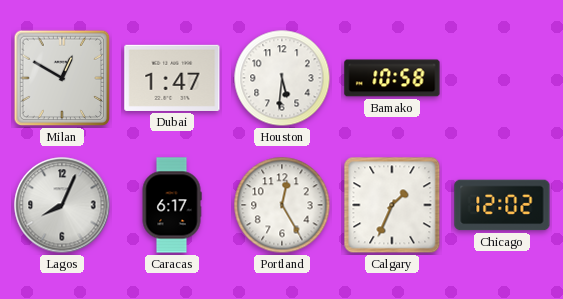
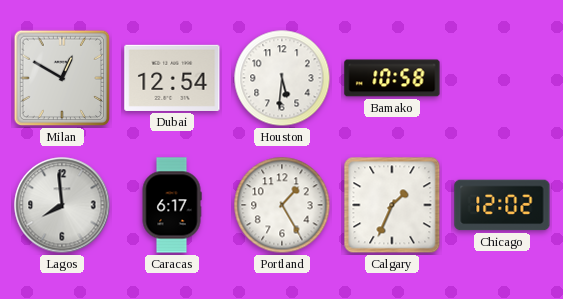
Dubai: 1:47 -> 12:54
Lagos: 8:04 -> 7:59
Portland: 12:25 -> 1:25
